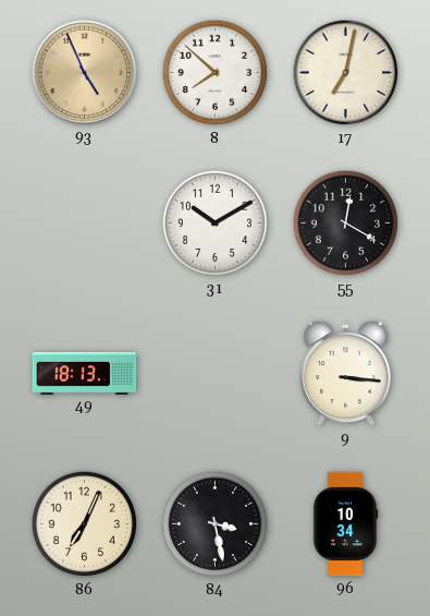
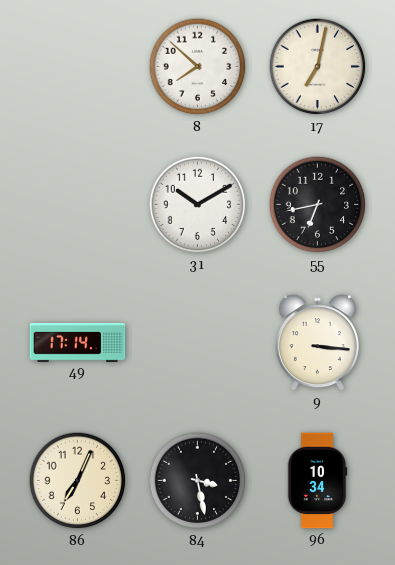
93: 4:56 -> none
55: 12:20 -> 6:43
49: 18:13 -> 17:14
